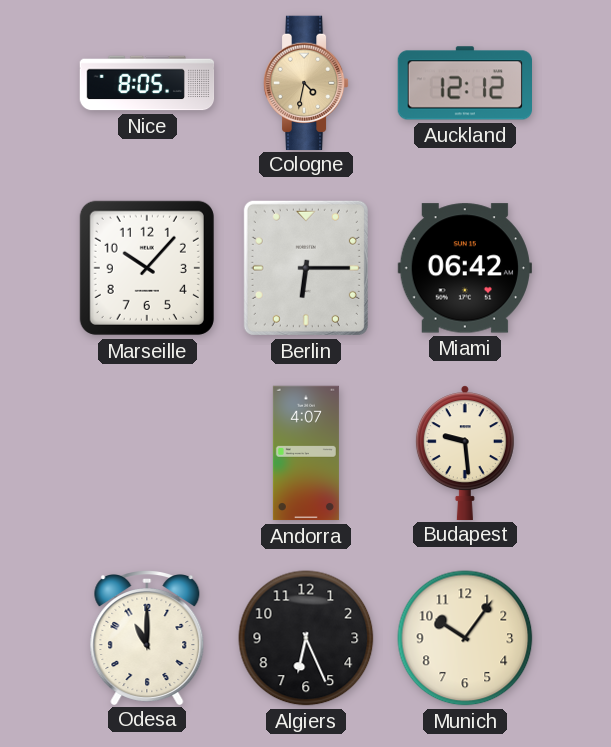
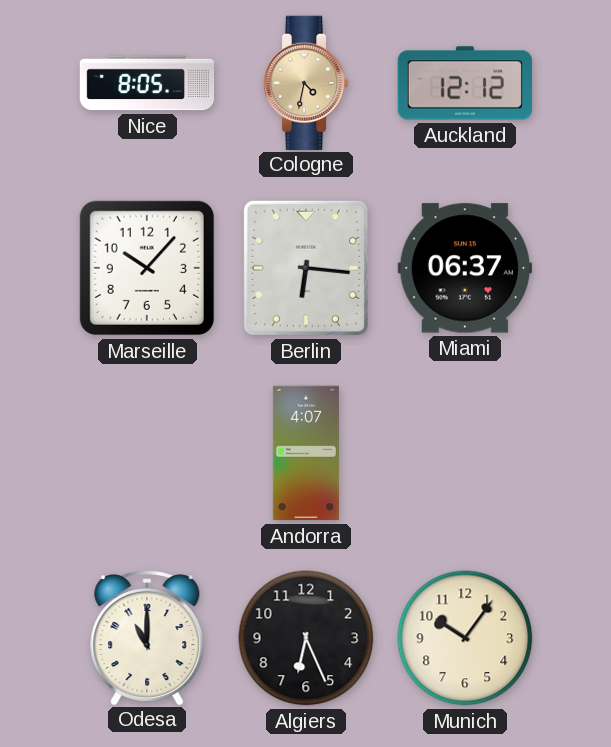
Berlin: 6:15 -> 6:16
Miami: 06:42 -> 06:37
Budapest: 9:29 -> none
